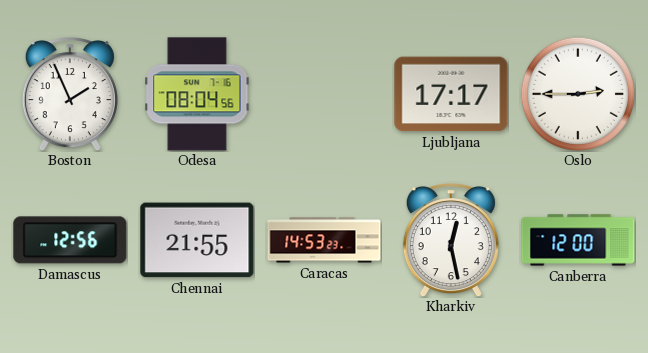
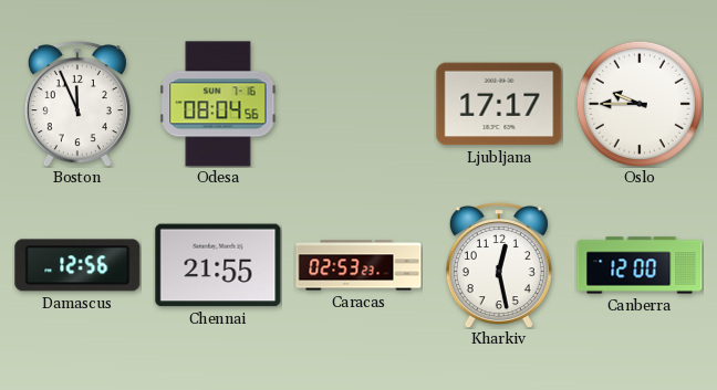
Boston: 1:56 -> 11:56
Oslo: 2:45 -> 9:45
Caracas: 14:53 -> 02:53
